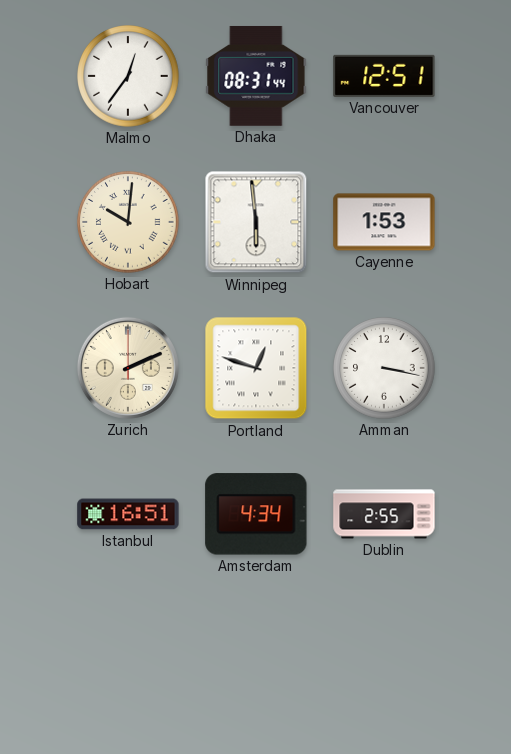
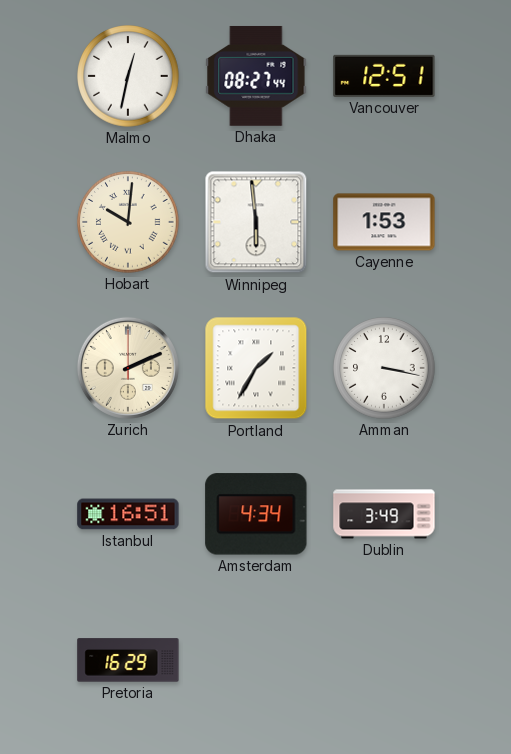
Malmo: 12:36 -> 12:32
Dhaka: 08:31 -> 08:27
Portland: 12:48 -> 1:35
Dublin: 2:55 -> 3:49
Pretoria: none -> 16:29
